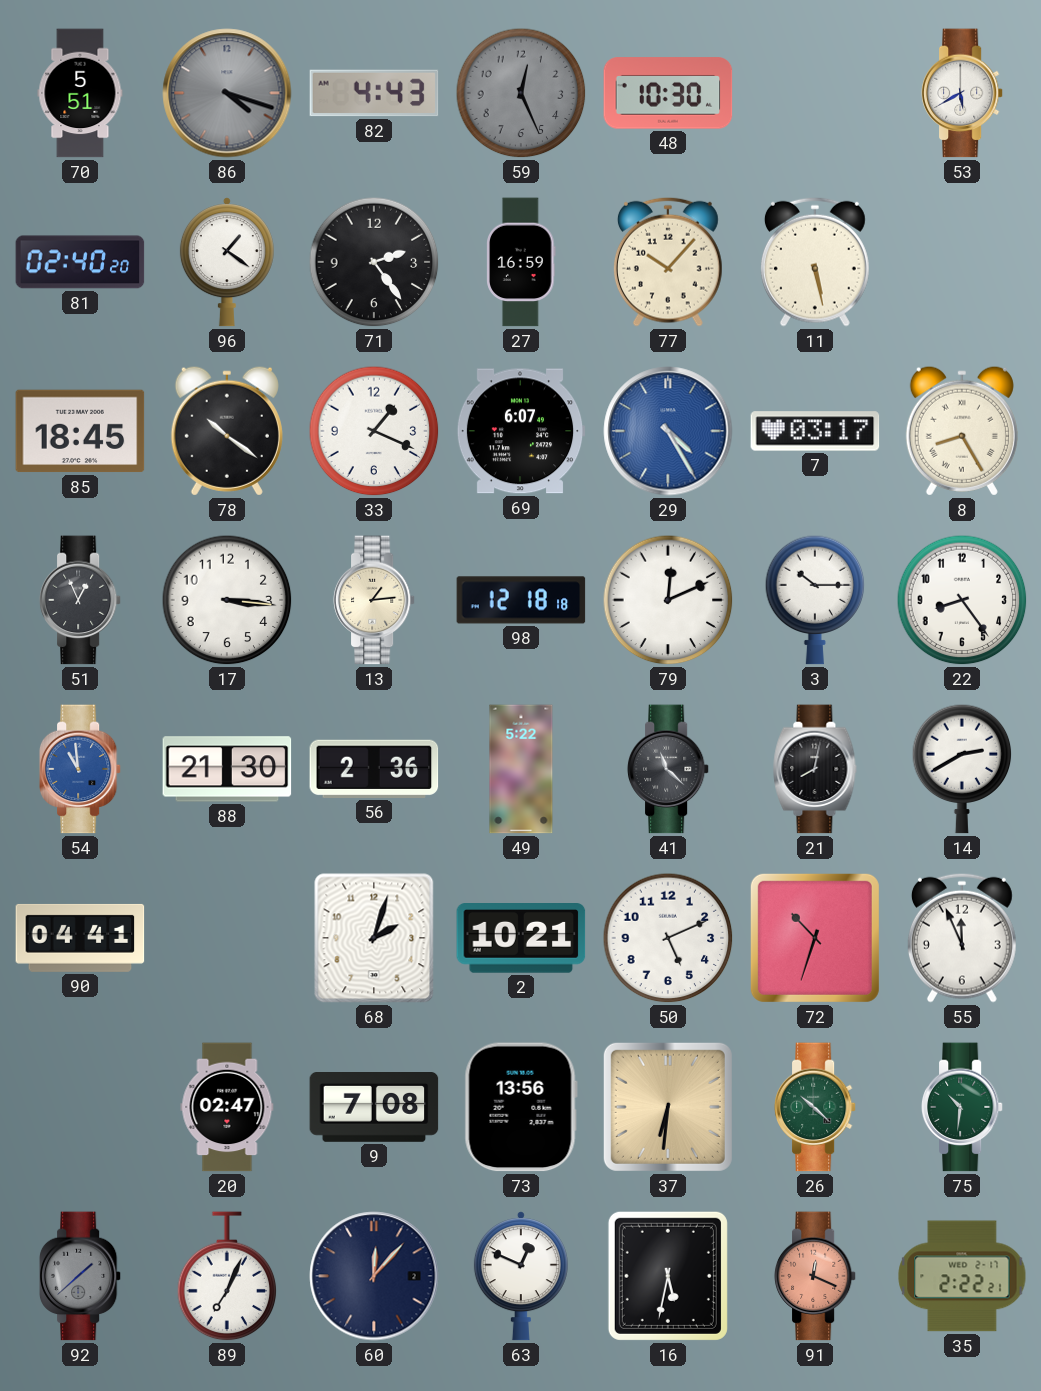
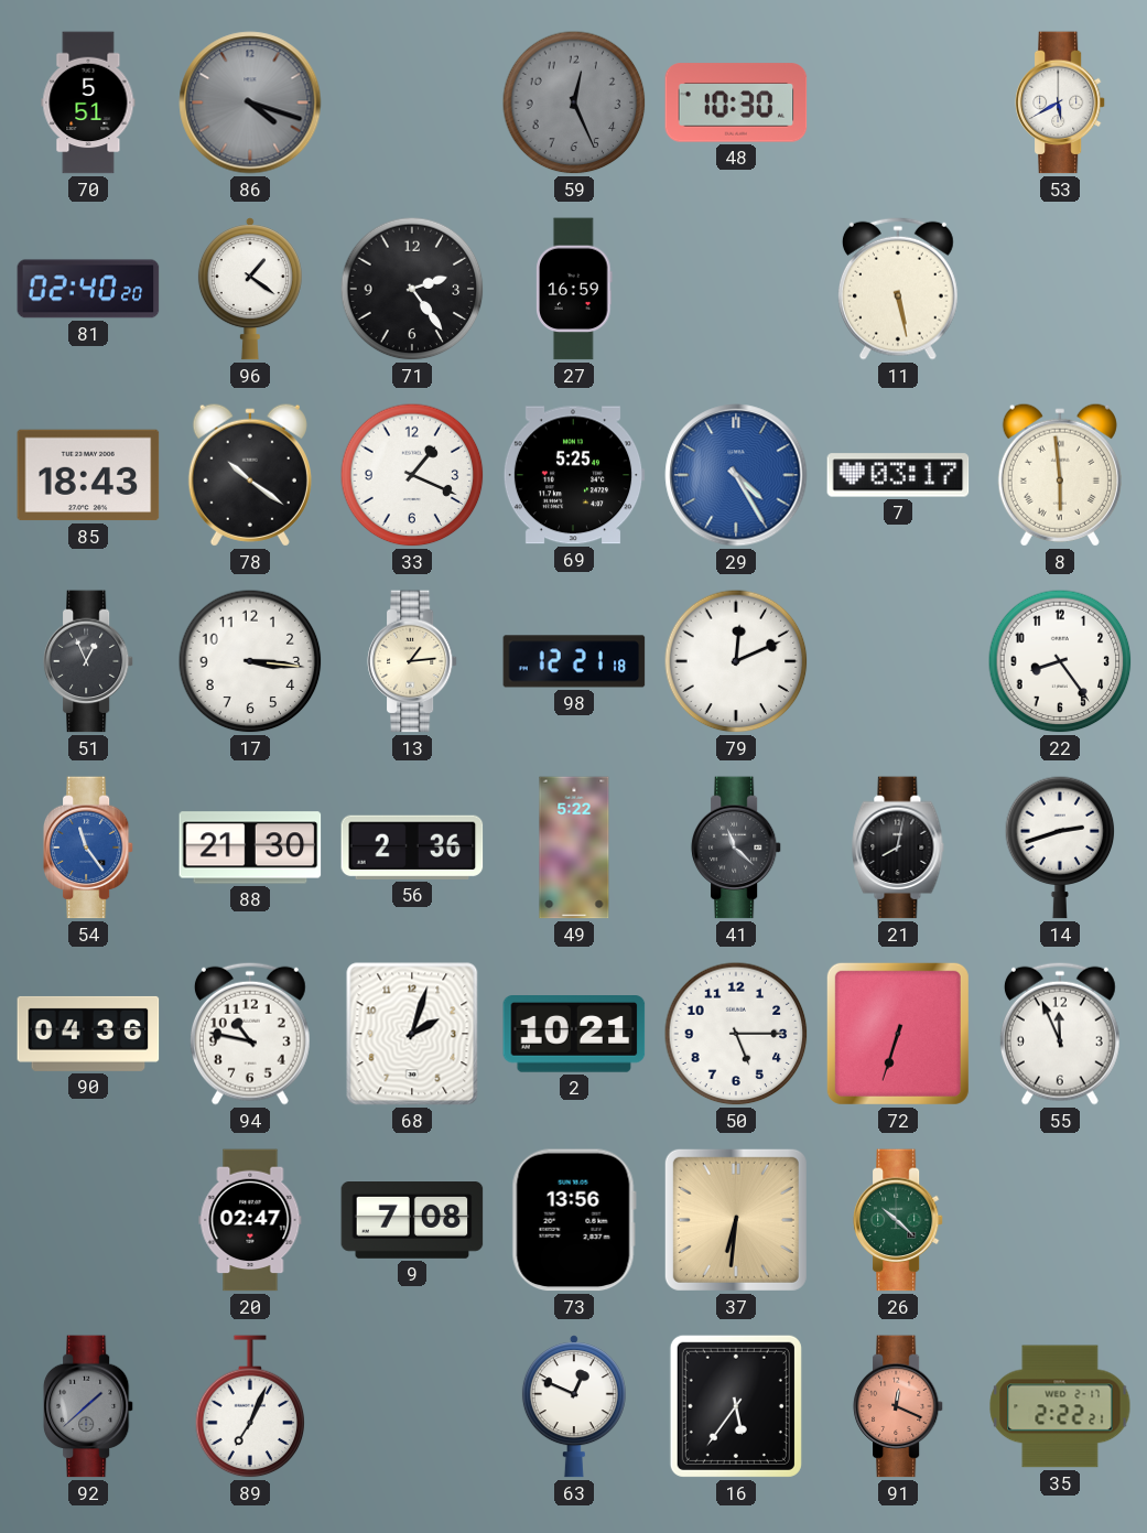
82: 4:43 -> none
77: 10:07 -> none
85: 18:45 -> 18:43
69: 6:07 -> 5:25
8: 8:25 -> 5:59
98: 12:18 -> 12:21
3: 10:15 -> none
54: 10:59 -> 11:24
14: 2:40 -> 2:42
90: 04:41 -> 04:36
94: none -> 10:47
50: 5:11 -> 5:15
72: 10:33 -> 6:33
75: 10:31 -> none
60: 12:07 -> none
16: 5:32 -> 5:36
